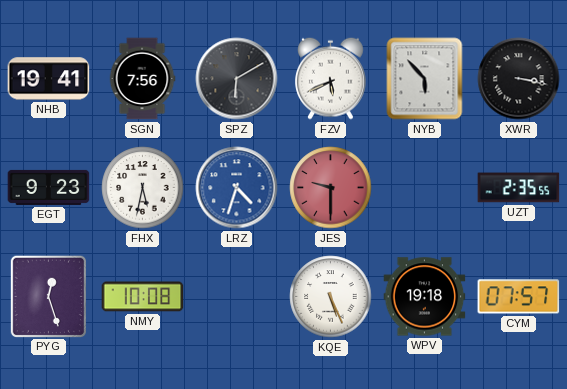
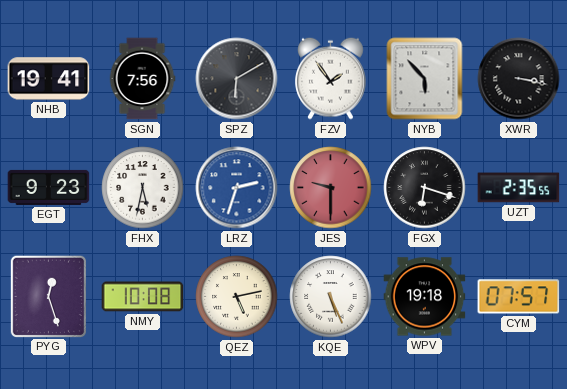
FZV: 5:41 -> 1:54
LRZ: 4:33 -> 2:33
FGX: none -> 6:18
QEZ: none -> 5:13
